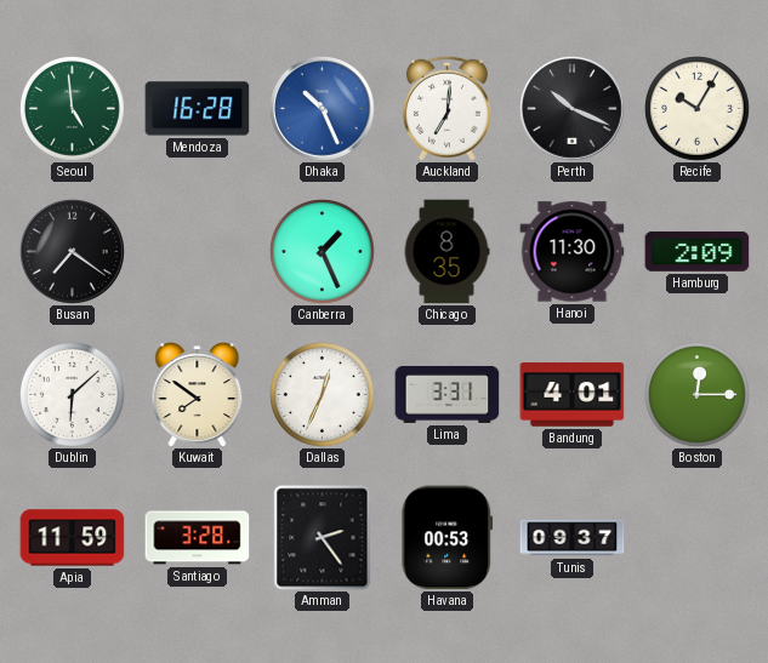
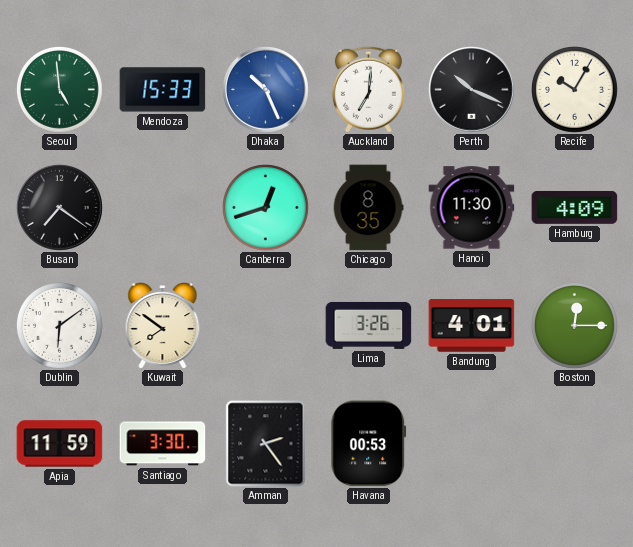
Mendoza: 16:28 -> 15:33
Canberra: 1:26 -> 12:42
Hamburg: 2:09 -> 4:09
Dublin: 6:08 -> 6:09
Dallas: 12:34 -> none
Lima: 3:31 -> 3:26
Santiago: 3:28 -> 3:30
Tunis: 09:37 -> none
